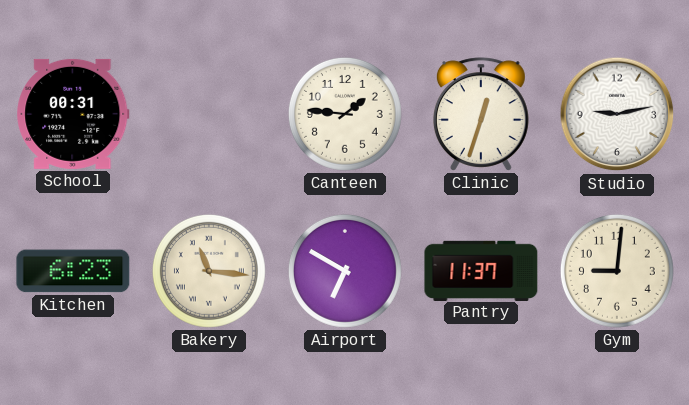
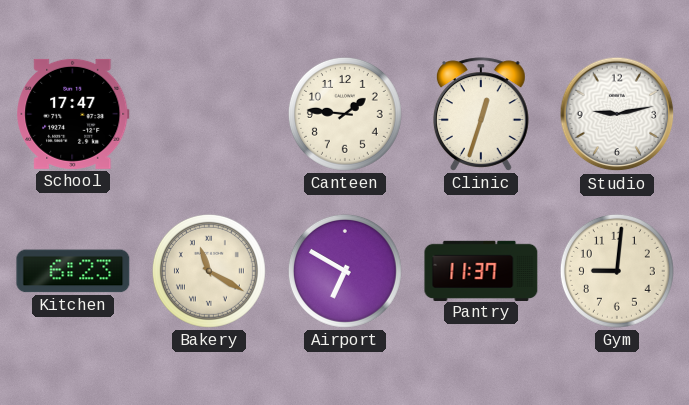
School: 00:31 -> 17:47
Bakery: 11:16 -> 11:20
